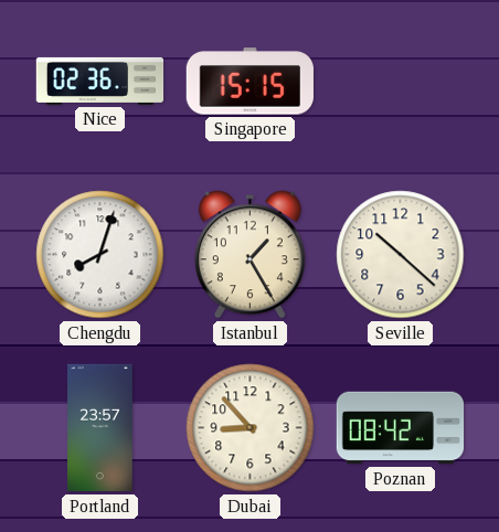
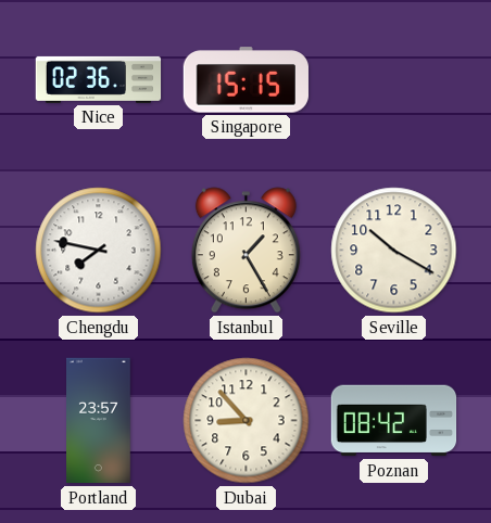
Chengdu: 8:03 -> 7:47
Seville: 10:22 -> 10:20
